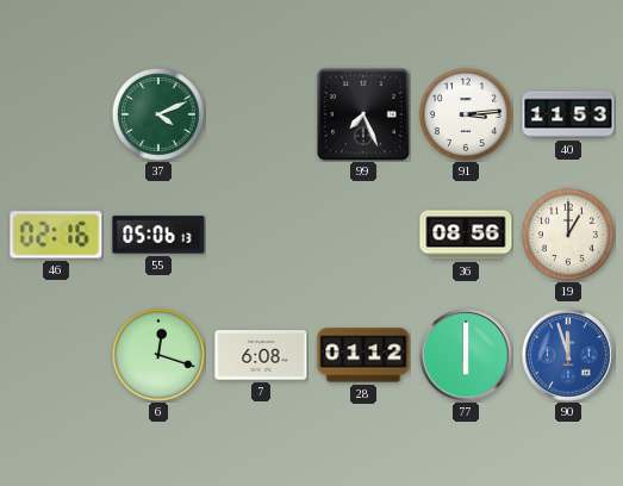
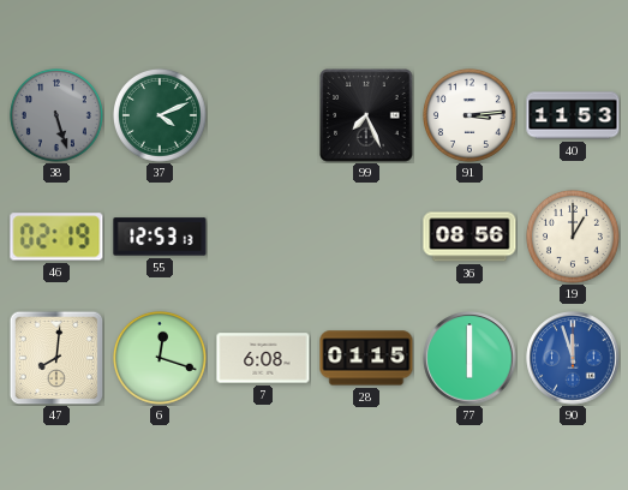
38: none -> 5:27
46: 02:16 -> 02:19
55: 05:06 -> 12:53
47: none -> 8:01
28: 01:12 -> 01:15
